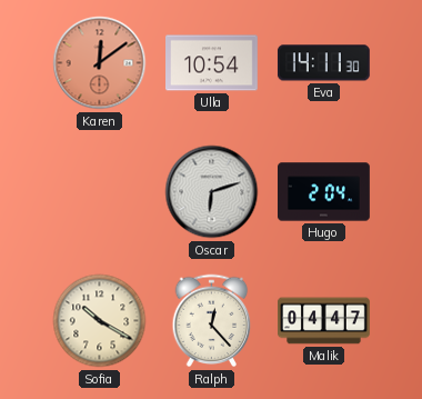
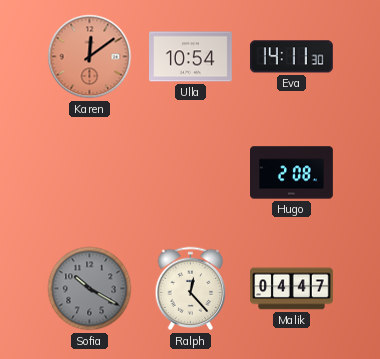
Oscar: 6:12 -> none
Hugo: 2:04 -> 2:08
Sofia dial: cream -> grey
